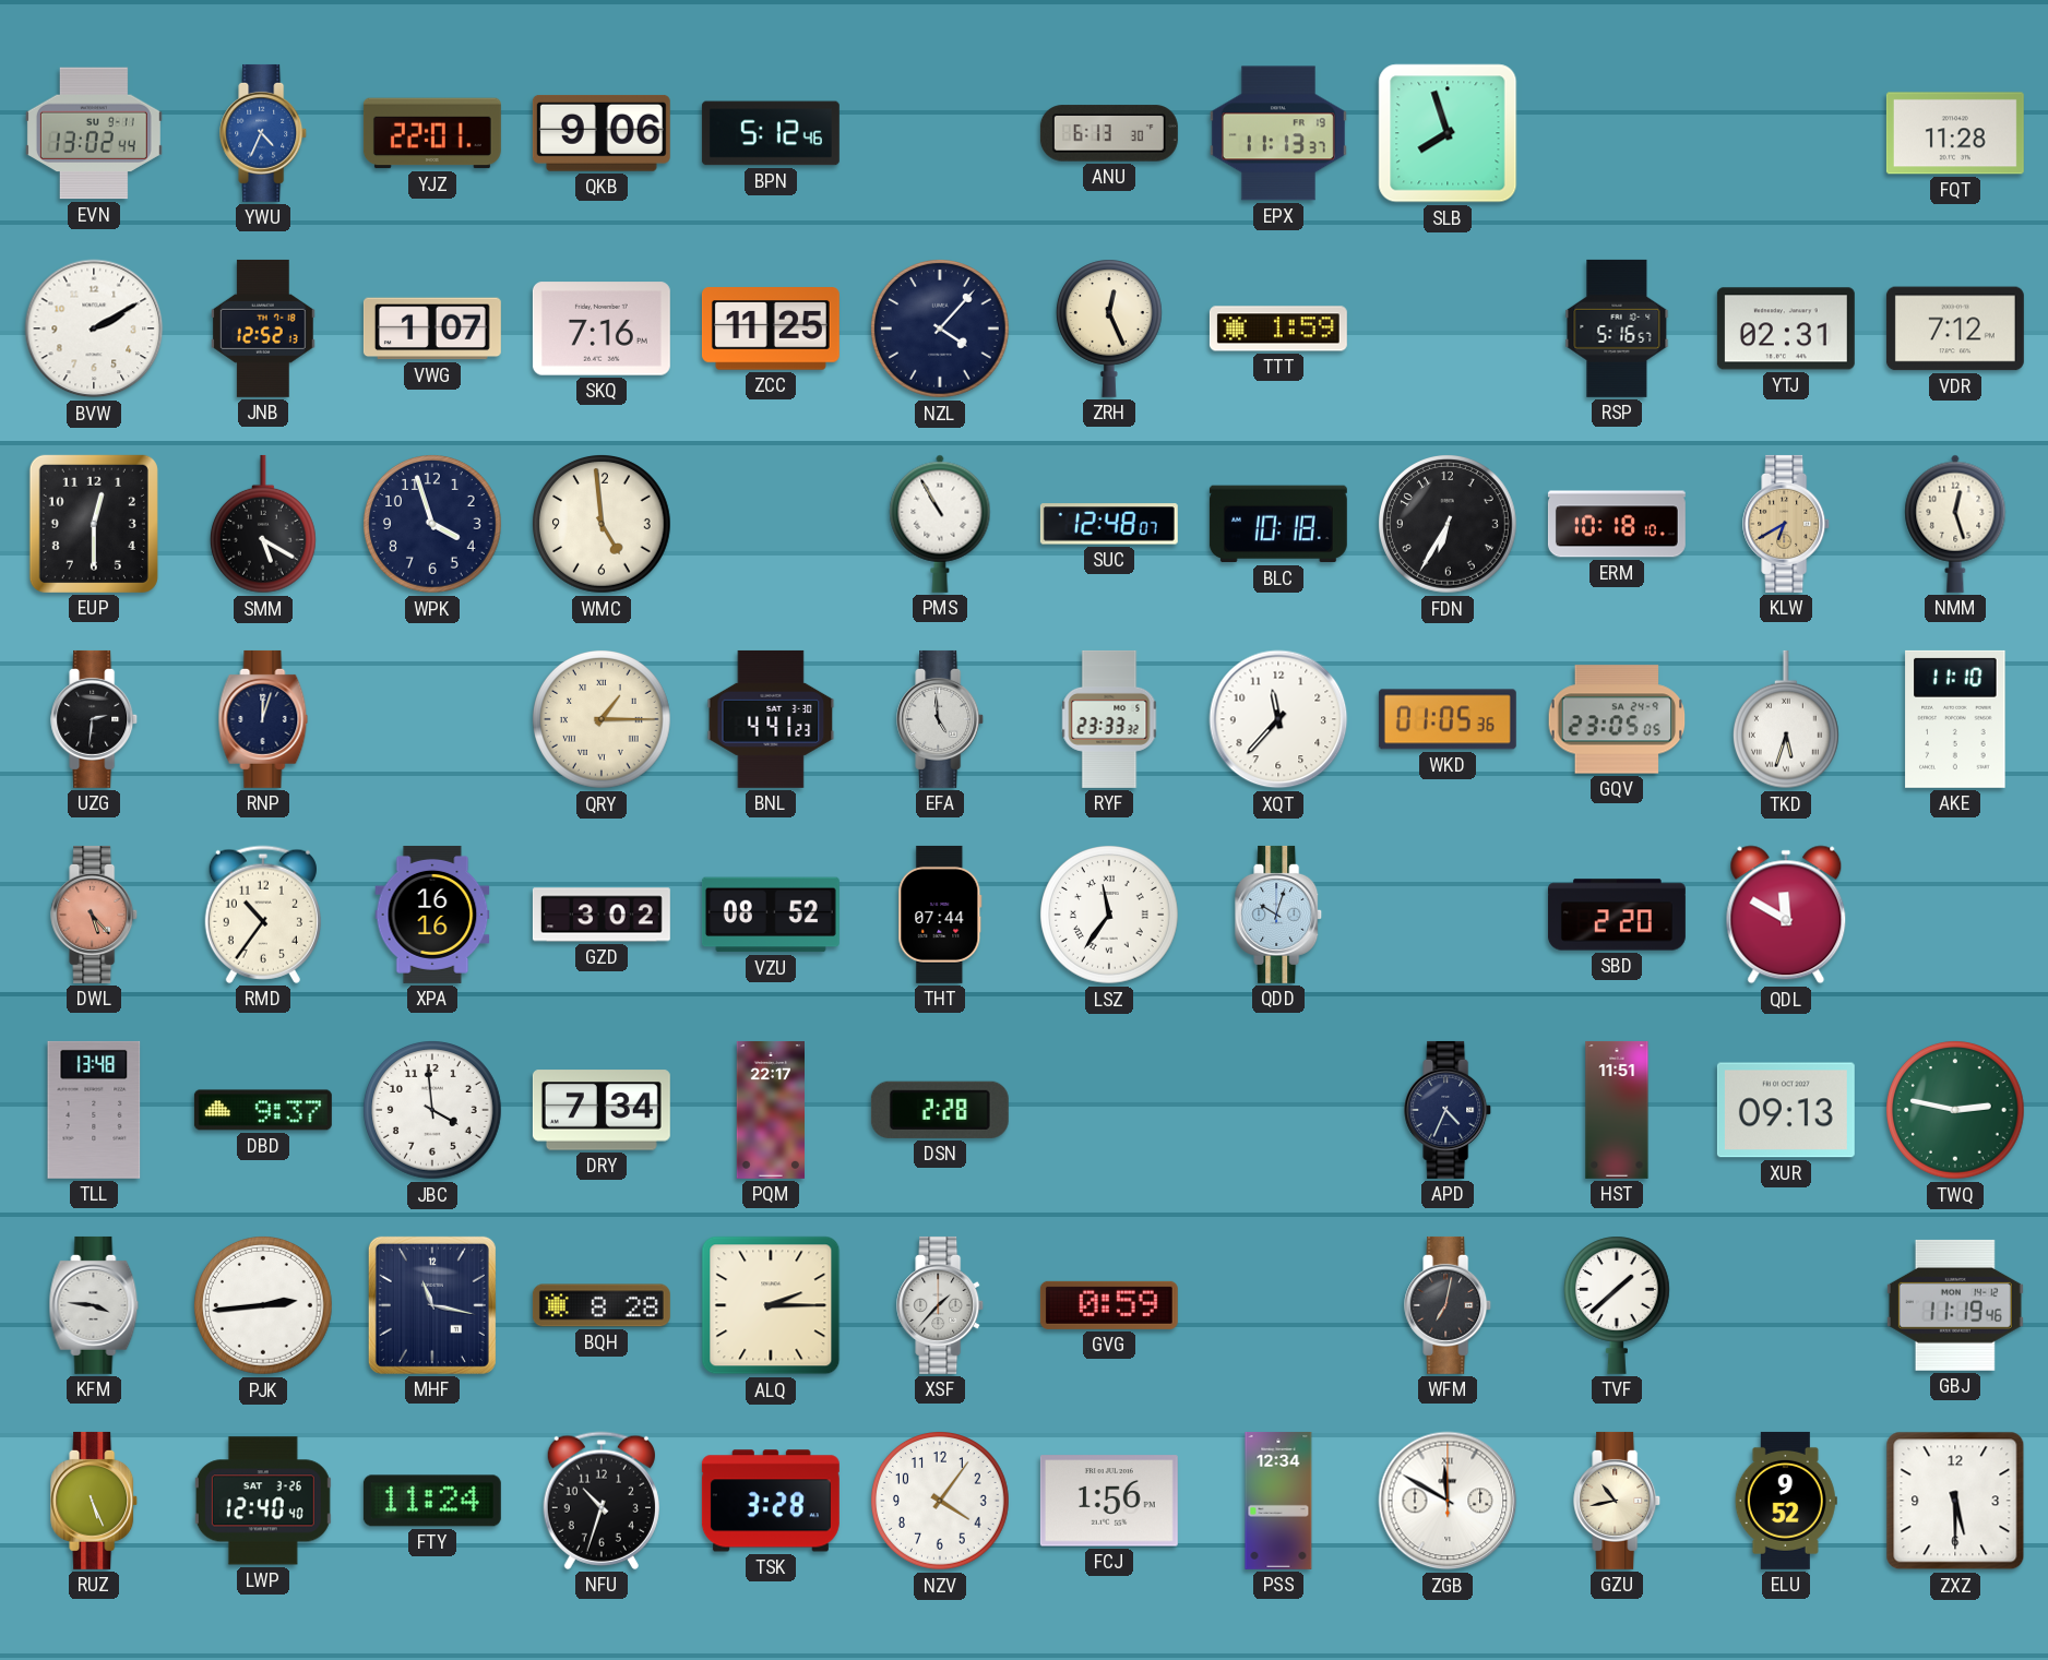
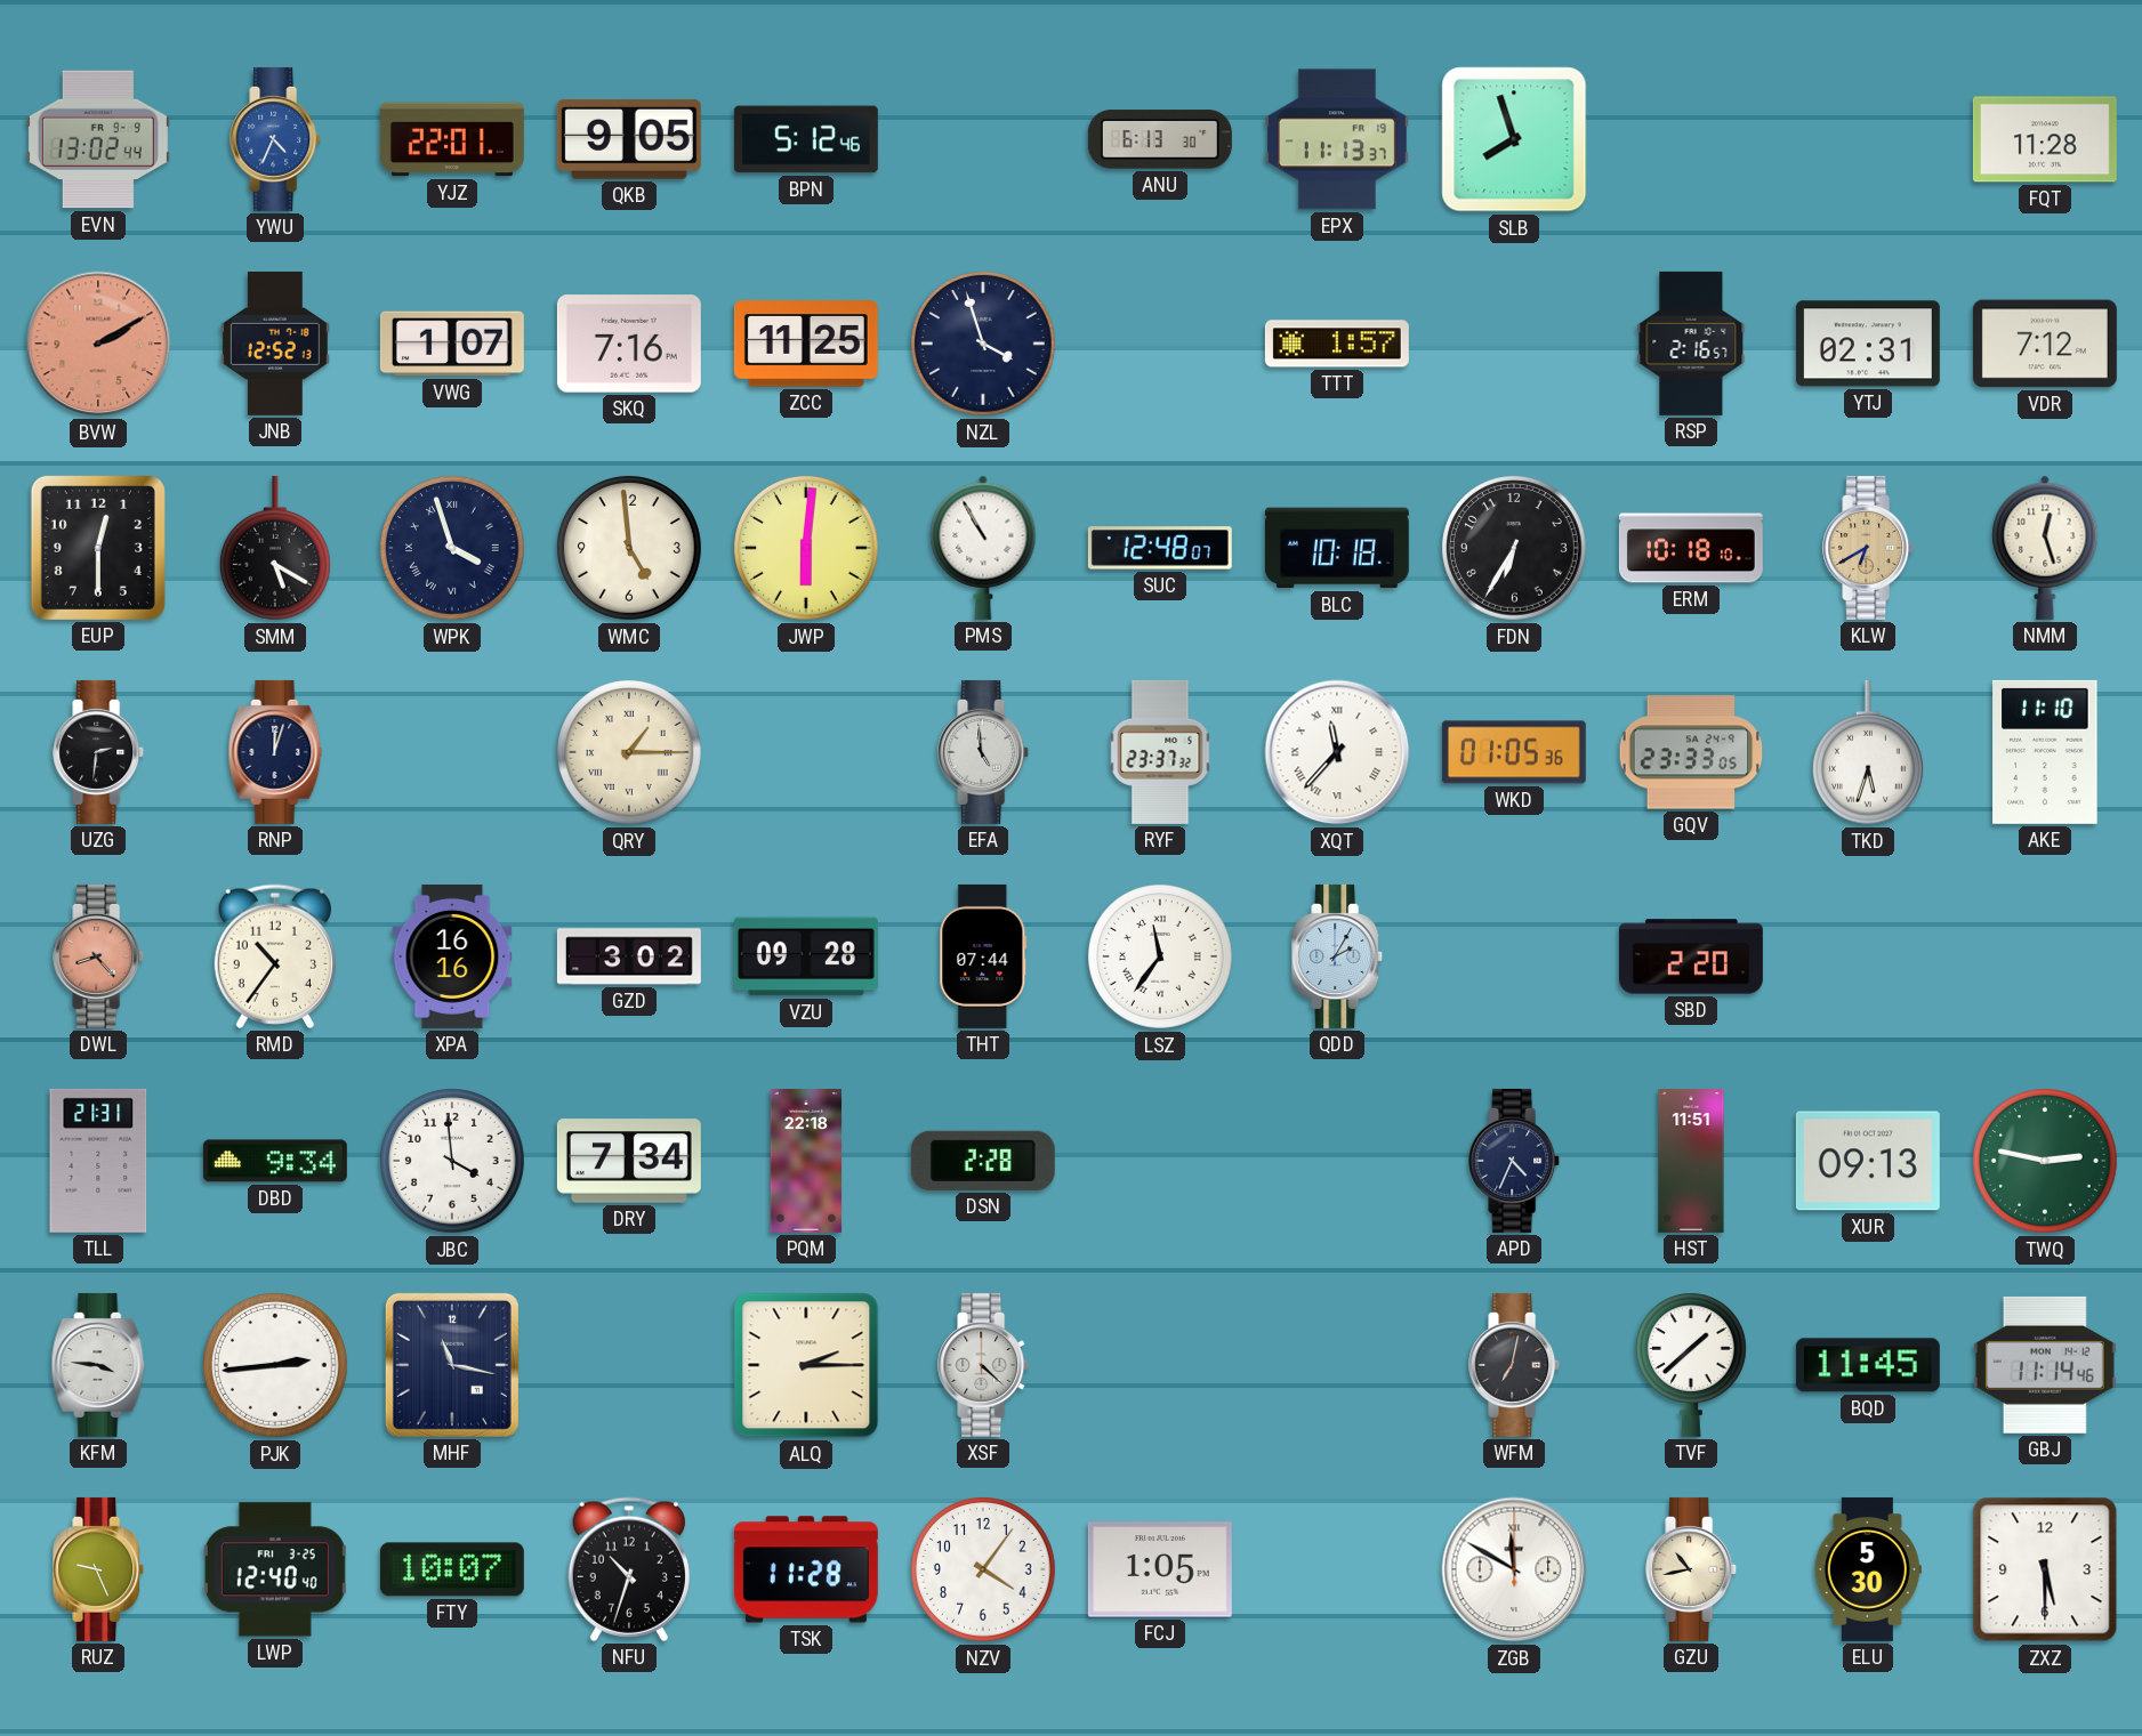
EVN date: SU 9-11 -> FR 9-9
QKB: 9:06 -> 9:05
BVW dial: white -> salmon
NZL: 4:07 -> 3:57
ZRH: 12:26 -> none
TTT: 1:59 -> 1:57
RSP: 5:16 -> 2:16
WPK numerals: Arabic -> Roman
JWP: none -> 6:01
BNL: 4:41 -> none
RYF: 23:33 -> 23:37
XQT numerals: Arabic -> Roman
GQV: 23:05 -> 23:33
DWL: 5:23 -> 8:23
VZU: 08:52 -> 09:28
QDD: 10:03 -> 2:05
QDL: 11:50 -> none
TLL: 13:48 -> 21:31
DBD: 9:37 -> 9:34
PQM: 22:17 -> 22:18
BQH: 8:28 -> none
XSF: 1:37 -> 4:22
GVG: 0:59 -> none
BQD: none -> 11:45
GBJ: 11:19 -> 11:14
RUZ: 5:26 -> 9:26
LWP date: SAT 3-26 -> FRI 3-25
FTY: 11:24 -> 10:07
TSK: 3:28 -> 11:28
FCJ: 1:56 -> 1:05
PSS: 12:34 -> none
ELU: 9:52 -> 5:30
